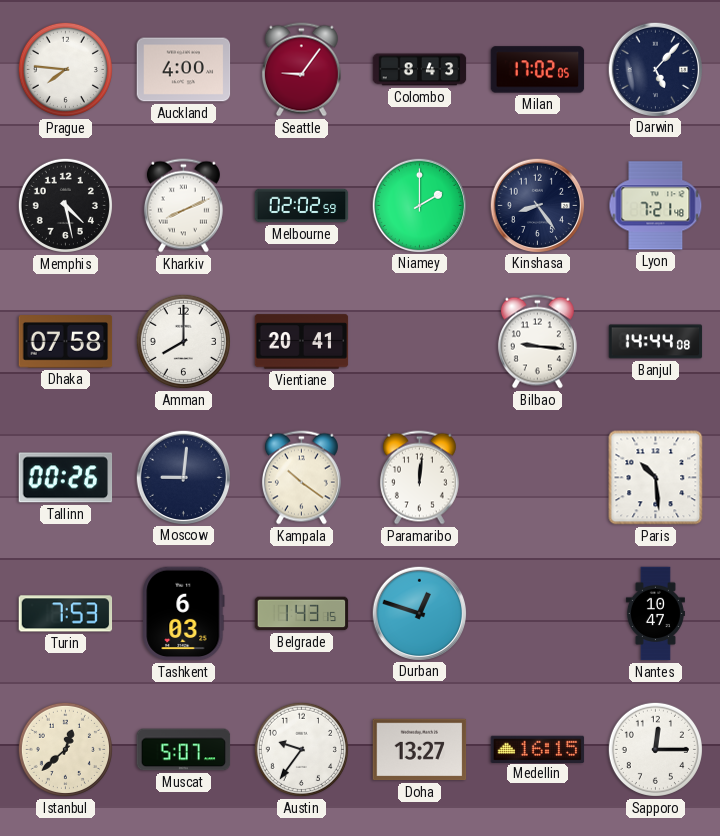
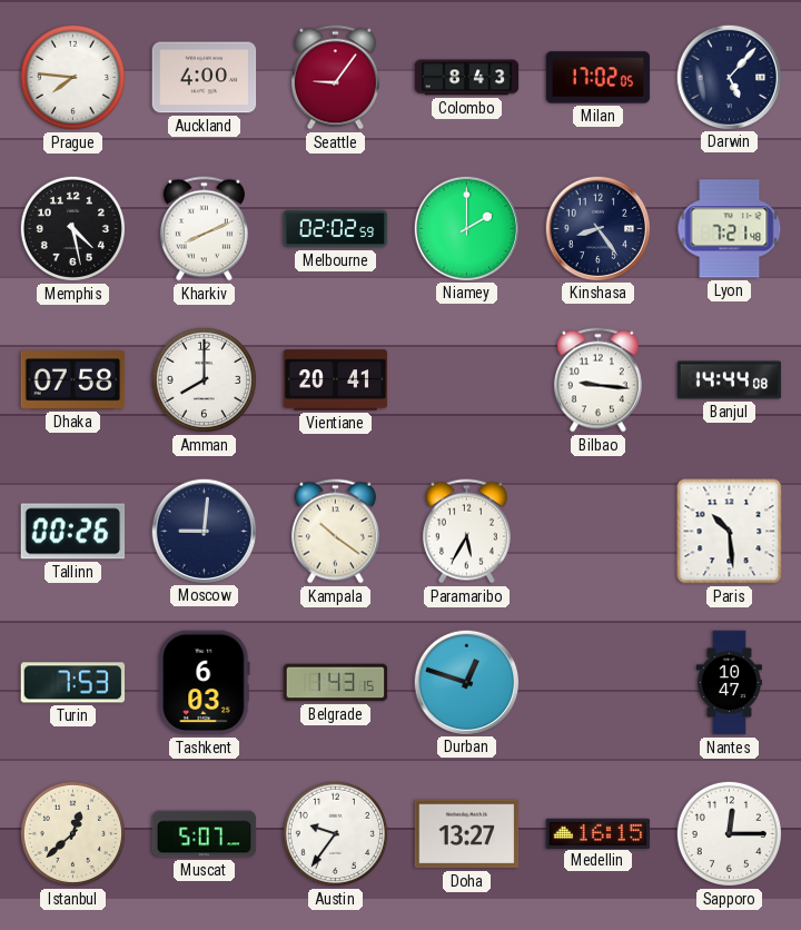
Paramaribo: 12:01 -> 5:35
